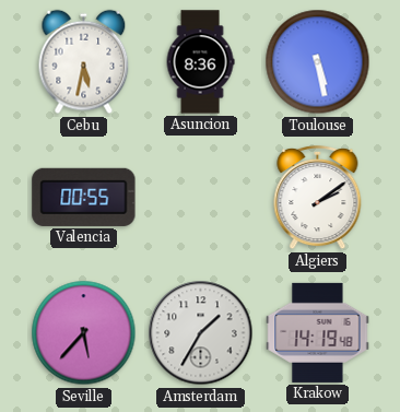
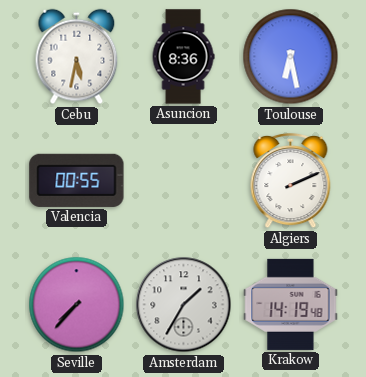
Toulouse: 5:28 -> 6:28
Algiers: 2:09 -> 2:11
Seville: 5:37 -> 7:37
